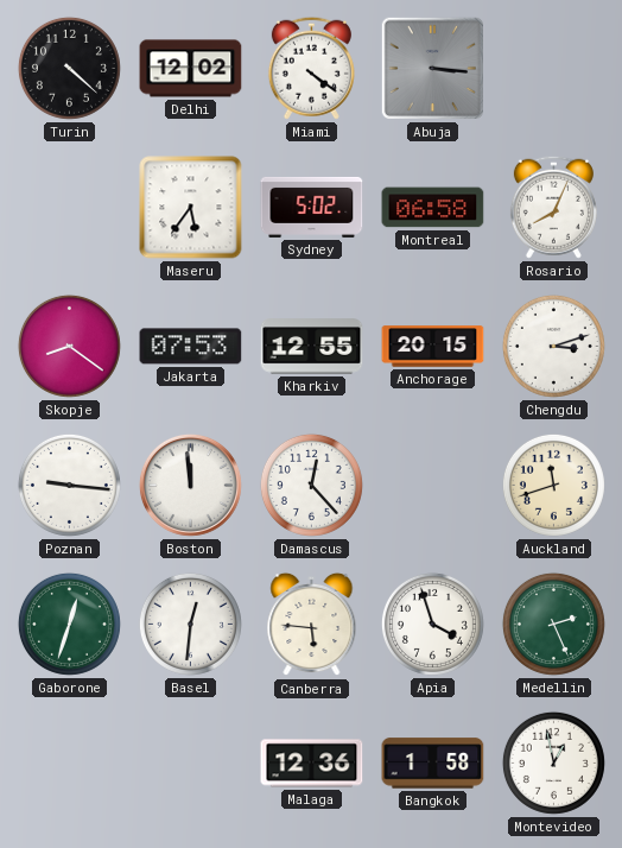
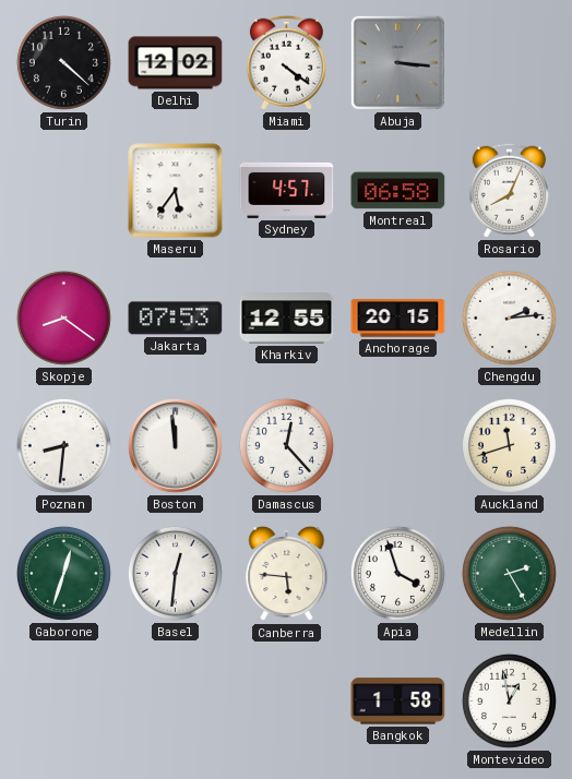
Sydney: 5:02 -> 4:57
Chengdu: 3:12 -> 2:14
Poznan: 9:16 -> 8:31
Medellin: 2:26 -> 2:25
Malaga: 12:36 -> none
